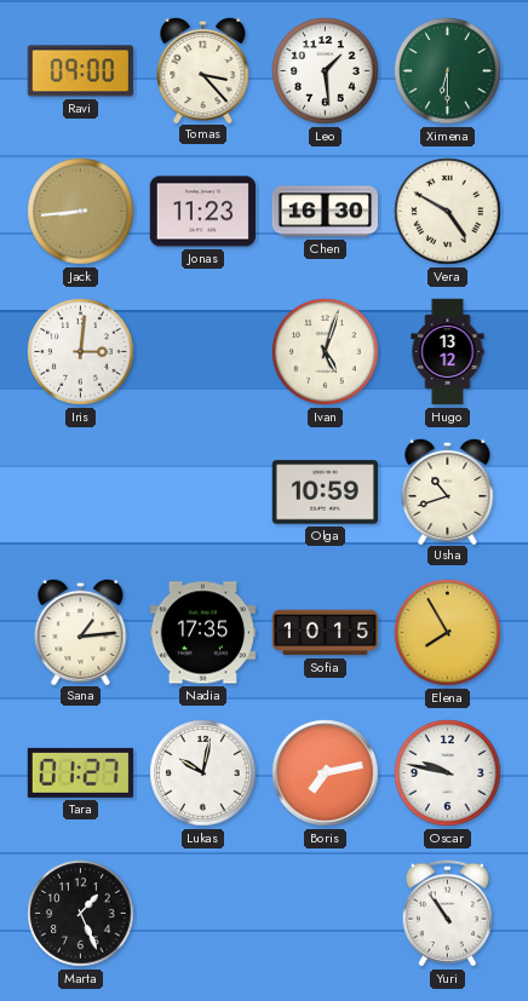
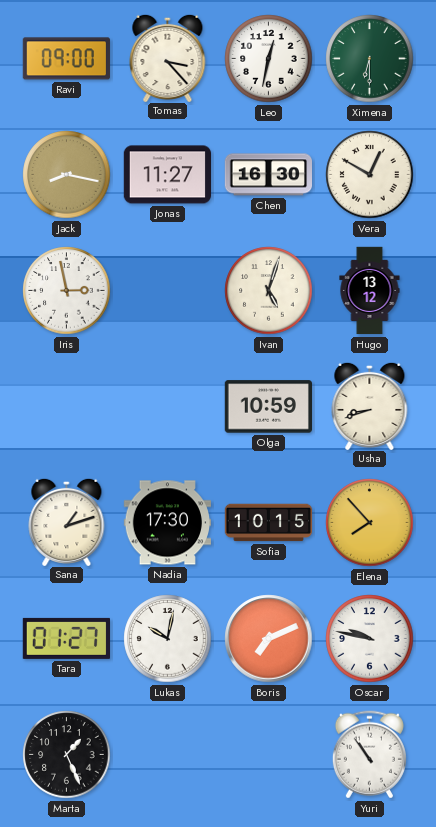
Leo: 1:29 -> 12:32
Jack: 8:44 -> 8:17
Jonas: 11:23 -> 11:27
Vera: 4:50 -> 12:50
Iris: 3:01 -> 2:58
Usha: 10:42 -> 8:42
Sana: 1:14 -> 1:12
Nadia: 17:35 -> 17:30
Elena: 7:55 -> 7:53
Boris: 7:13 -> 7:11
